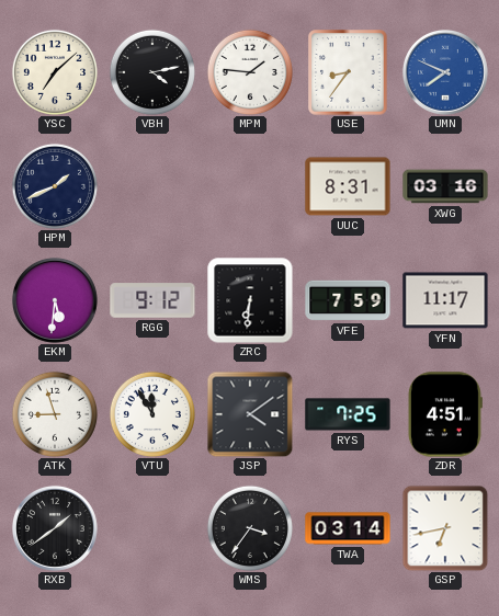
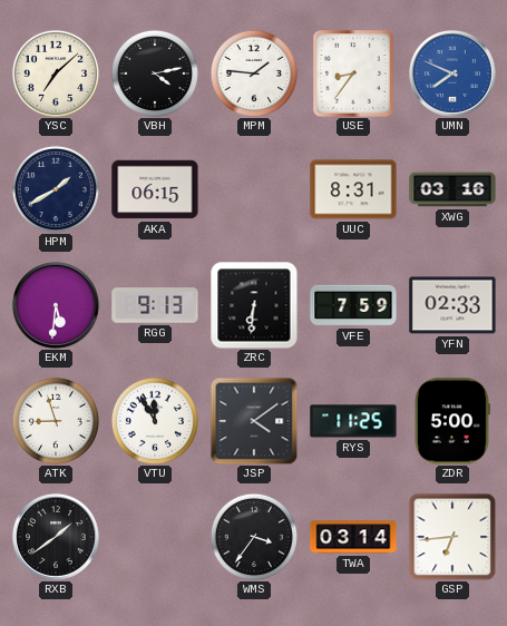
HPM: 1:41 -> 1:40
AKA: none -> 06:15
RGG: 9:12 -> 9:13
YFN: 11:17 -> 02:33
RYS: 7:25 -> 11:25
ZDR: 4:51 -> 5:00
GSP: 6:43 -> 6:44
